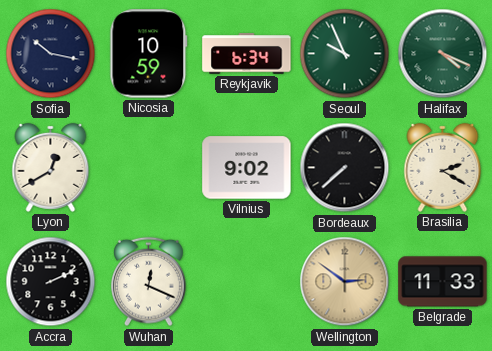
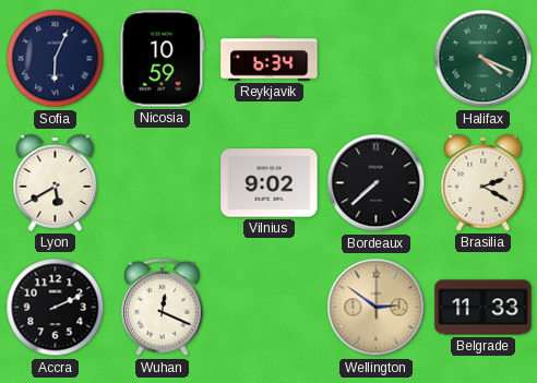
Sofia: 10:17 -> 6:04
Seoul: 9:56 -> none
Lyon: 12:40 -> 5:40
